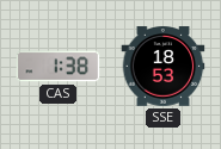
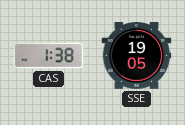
SSE: 18:53 -> 19:05
